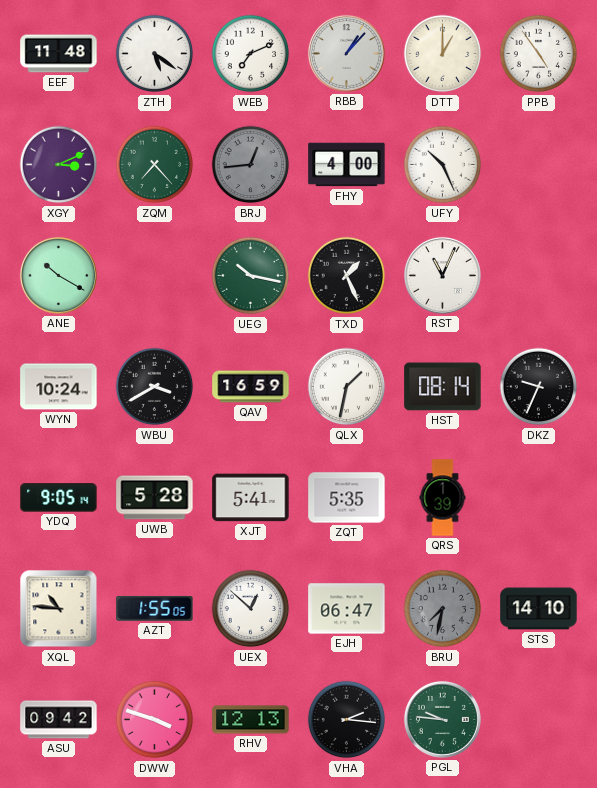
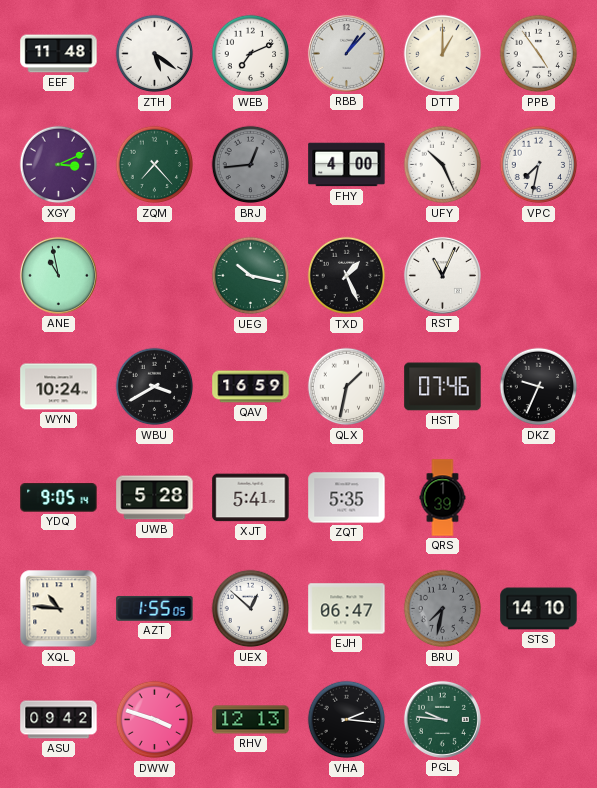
VPC: none -> 7:32
ANE: 10:20 -> 10:58
HST: 08:14 -> 07:46
